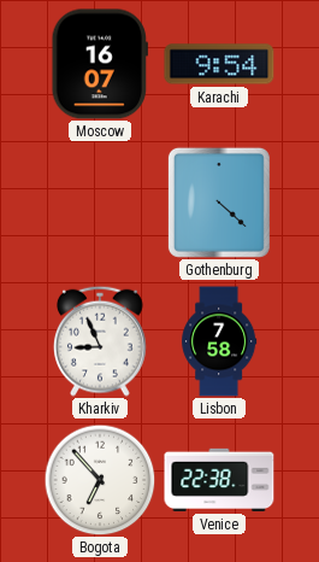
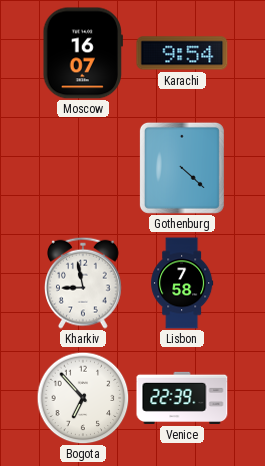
Kharkiv: 8:56 -> 8:58
Venice: 22:38 -> 22:39
